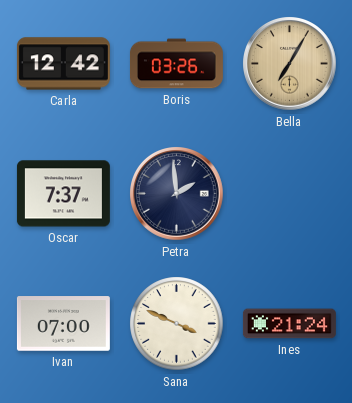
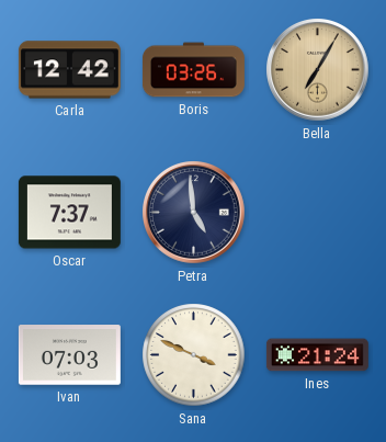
Petra: 1:59 -> 4:59
Ivan: 07:00 -> 07:03
